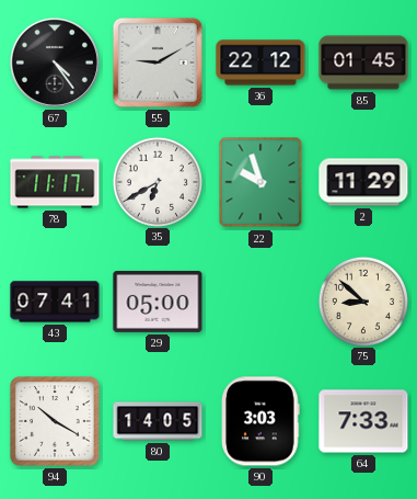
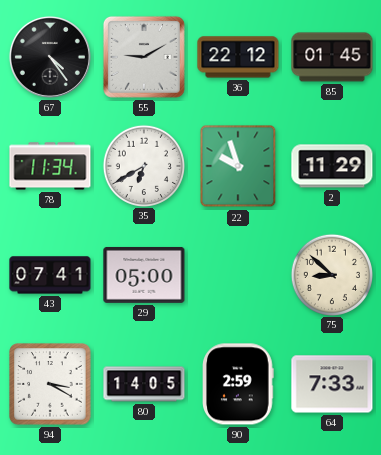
78: 11:17 -> 11:34
94: 10:20 -> 3:20
90: 3:03 -> 2:59
